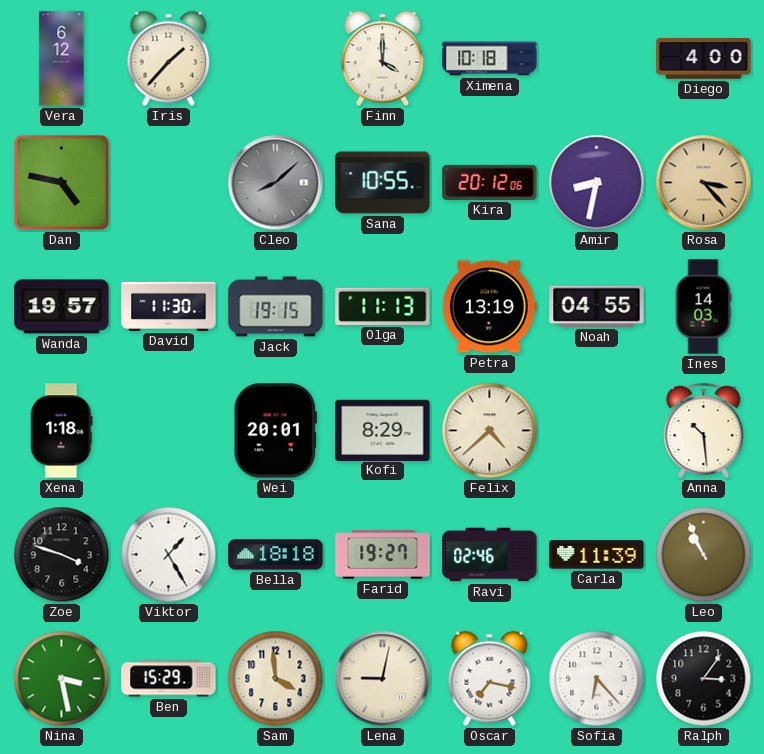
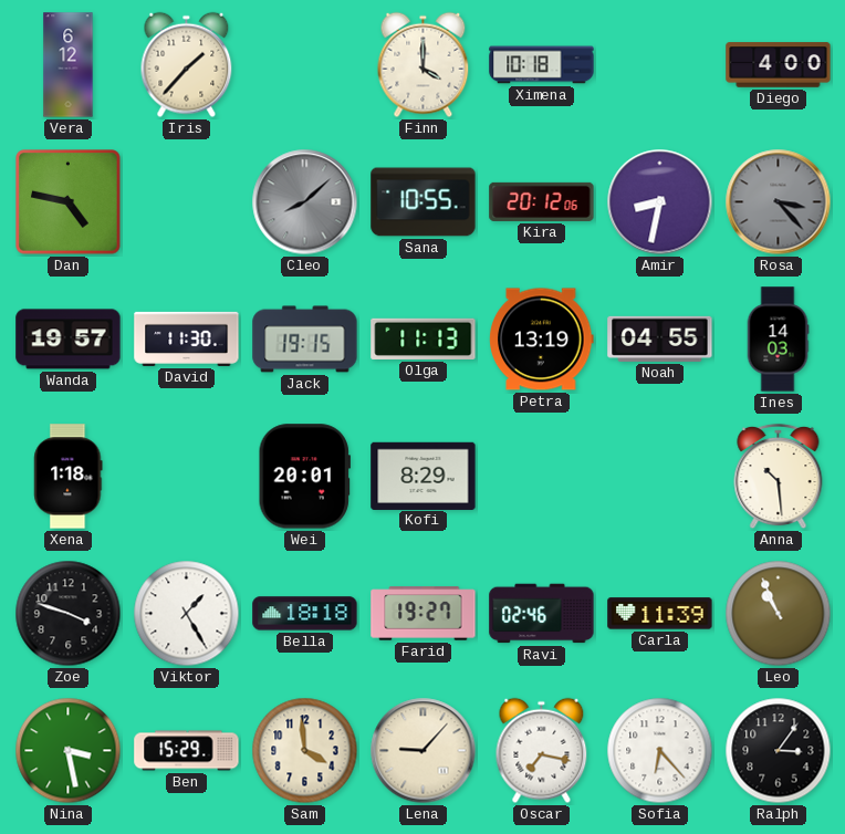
Rosa dial: champagne -> grey
Felix: 4:38 -> none
Lena: 9:02 -> 9:07
